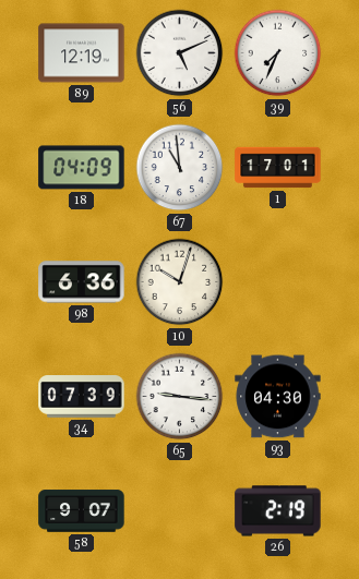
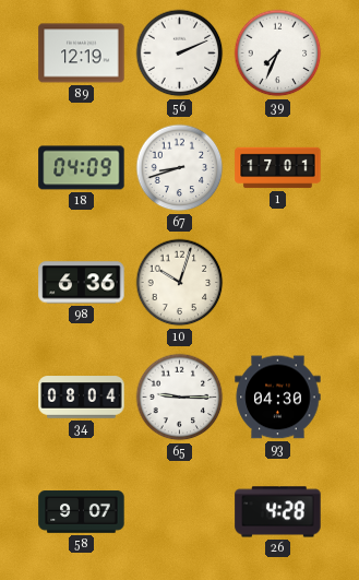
56: 5:11 -> 2:11
67: 10:59 -> 8:42
34: 07:39 -> 08:04
65: 9:16 -> 9:15
26: 2:19 -> 4:28
